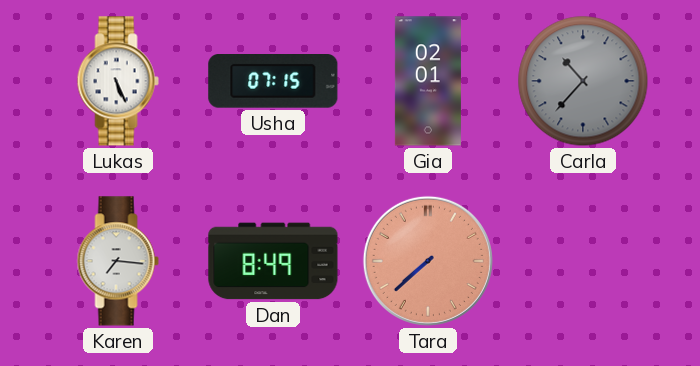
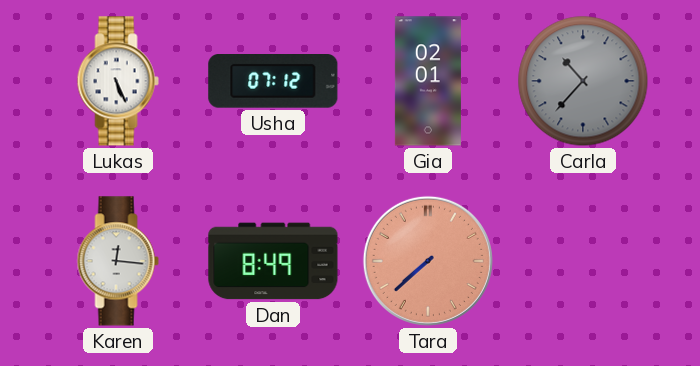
Usha: 07:15 -> 07:12
Karen: 7:16 -> 12:16
